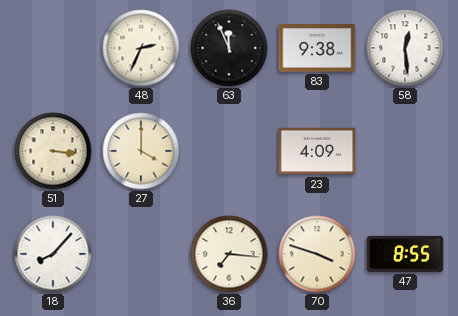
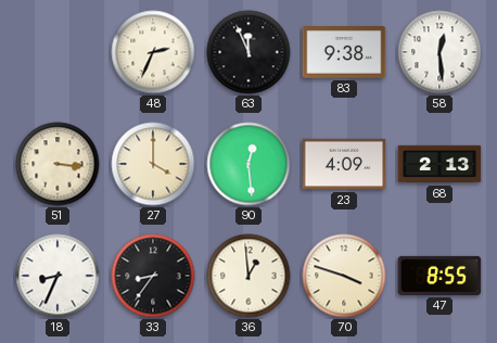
90: none -> 12:29
68: none -> 2:13
18: 8:07 -> 8:34
33: none -> 8:36
36: 7:16 -> 12:59
